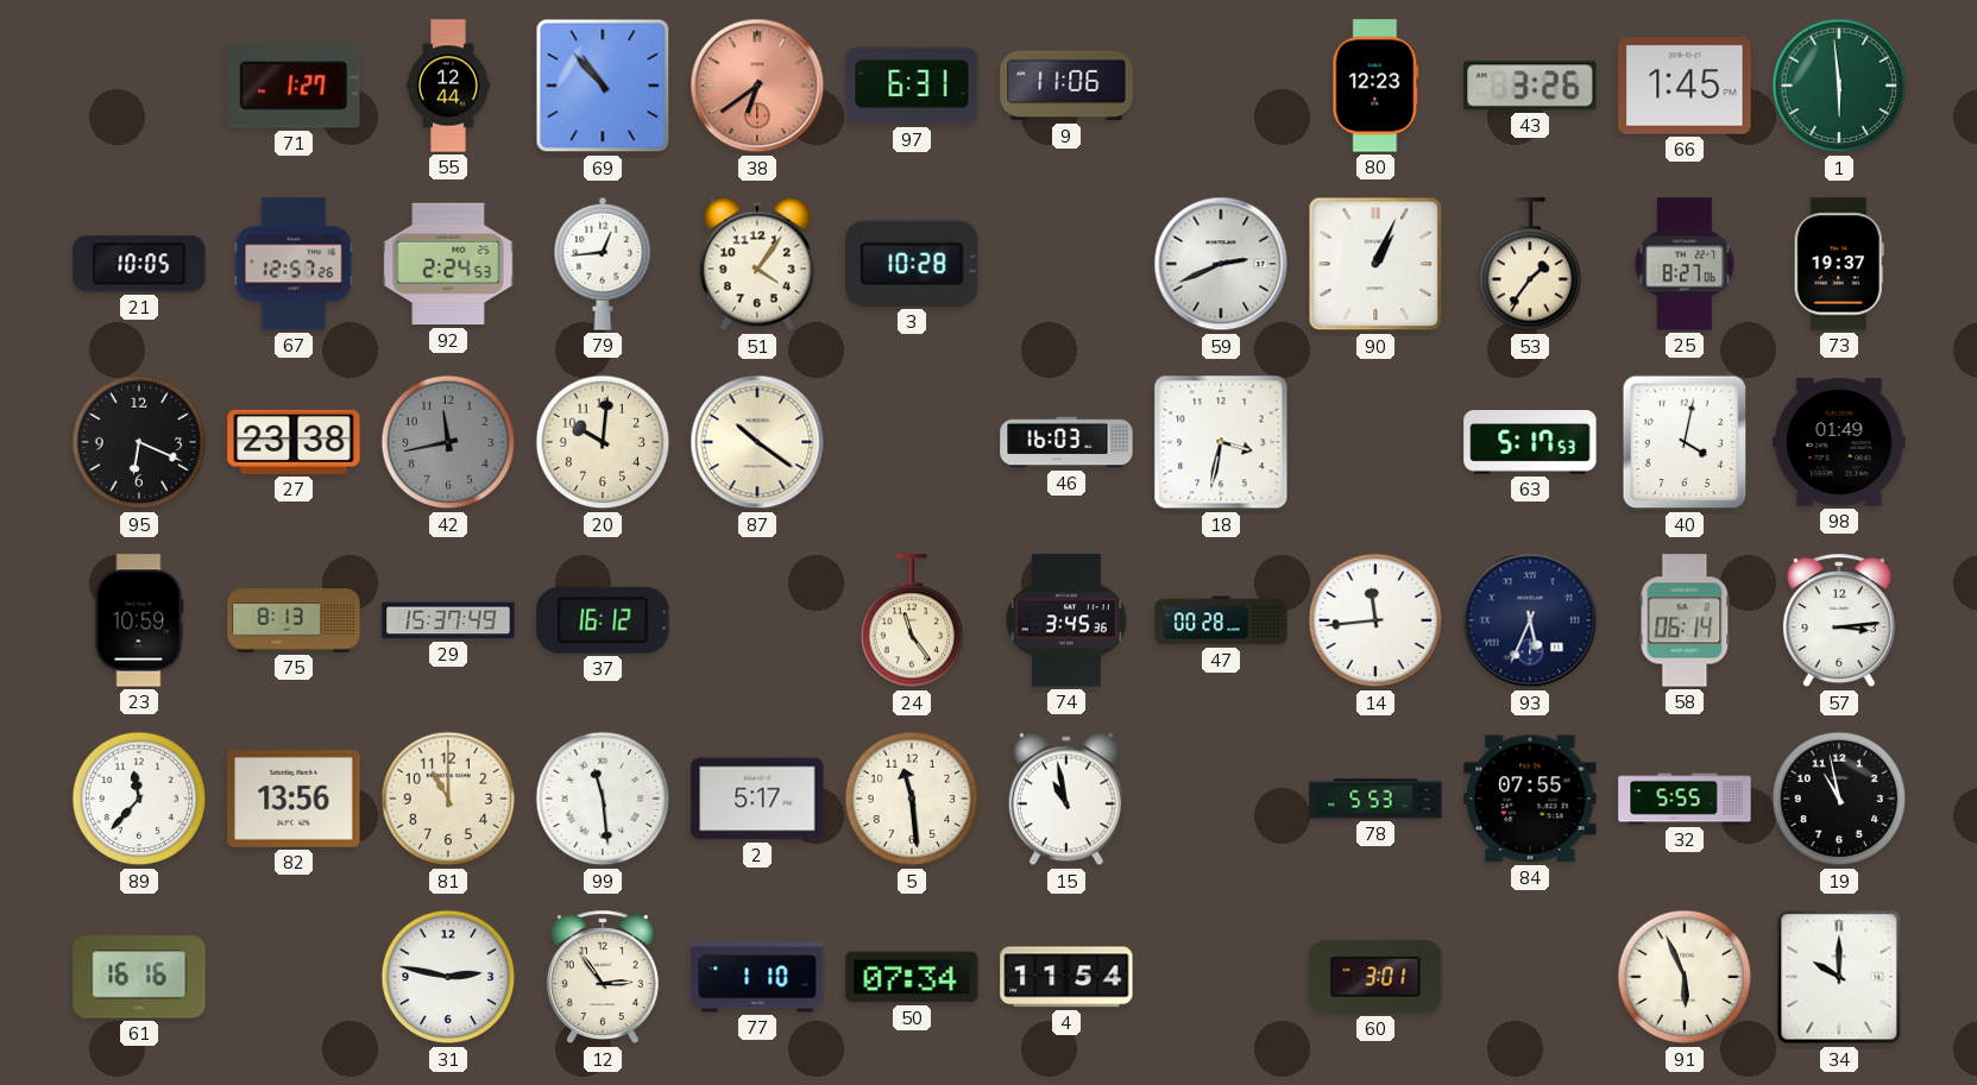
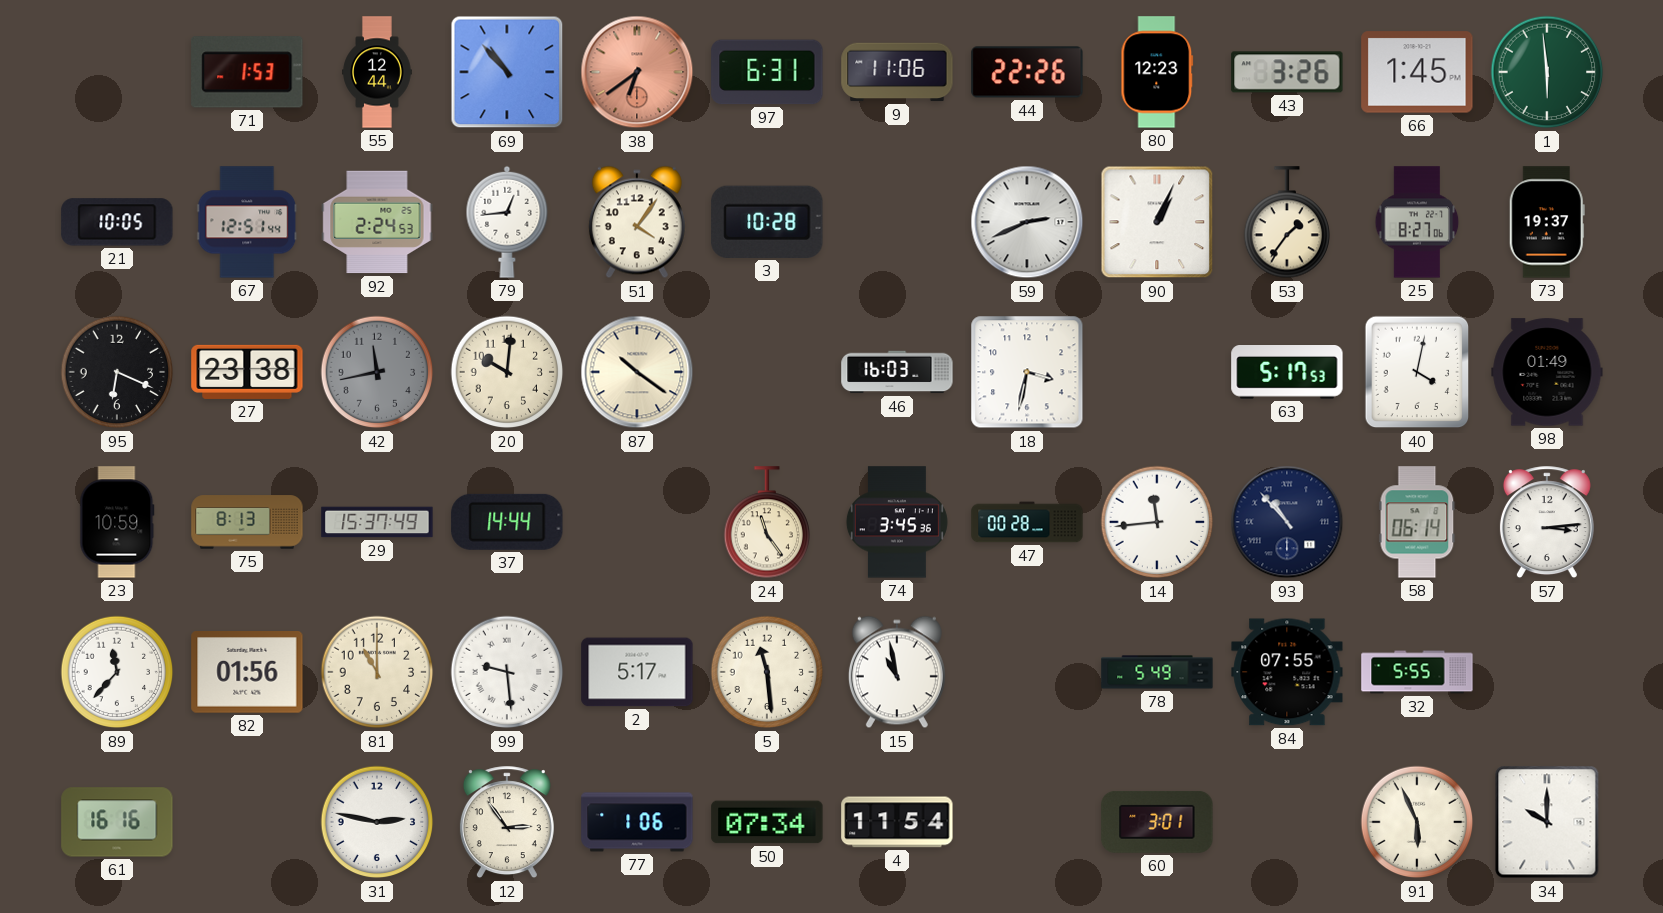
71: 1:27 -> 1:53
44: none -> 22:26
67: 12:57 -> 12:51
37: 16:12 -> 14:44
93: 5:34 -> 10:53
82: 13:56 -> 01:56
99: 11:29 -> 9:29
78: 5:53 -> 5:49
19: 10:58 -> none
77: 1:10 -> 1:06
